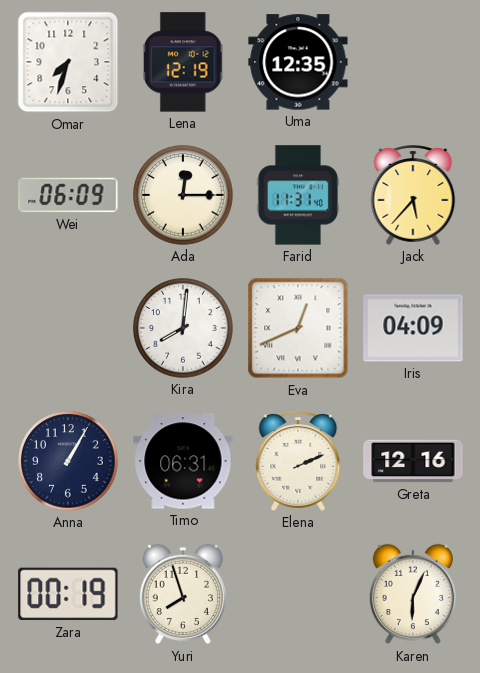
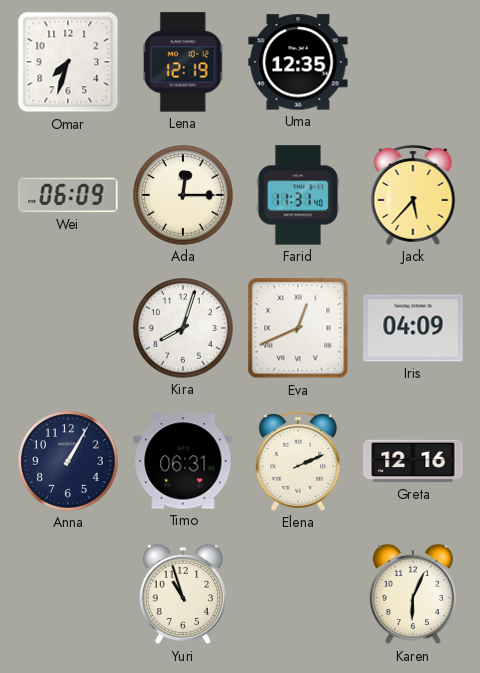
Kira: 8:01 -> 8:03
Zara: 00:19 -> none
Yuri: 7:57 -> 10:57
